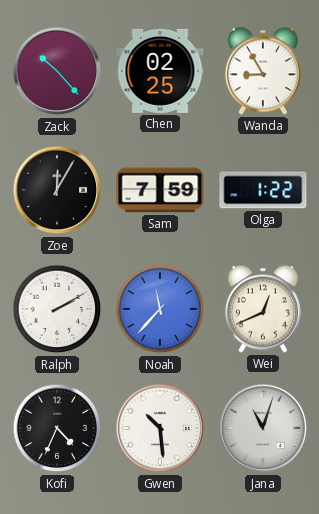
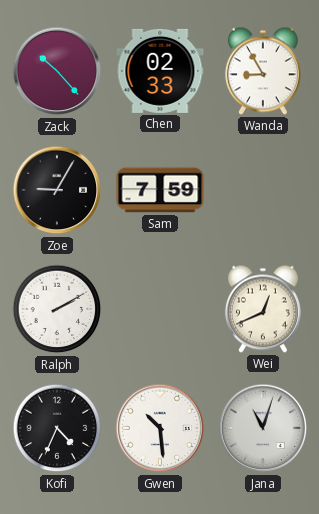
Chen: 02:25 -> 02:33
Zoe: 12:05 -> 9:05
Olga: 1:22 -> none
Noah: 11:37 -> none
